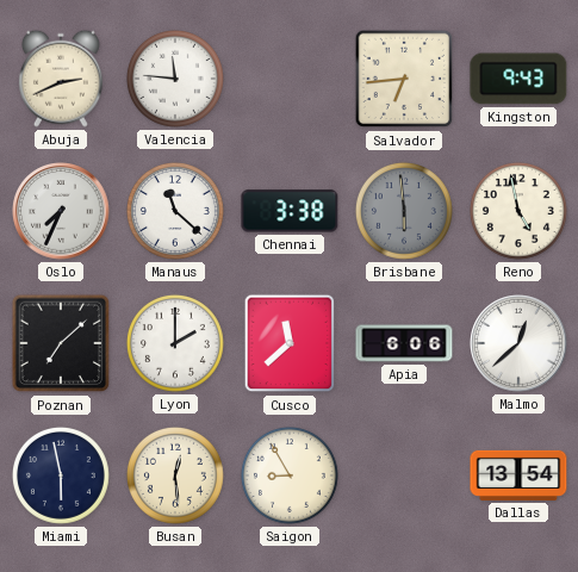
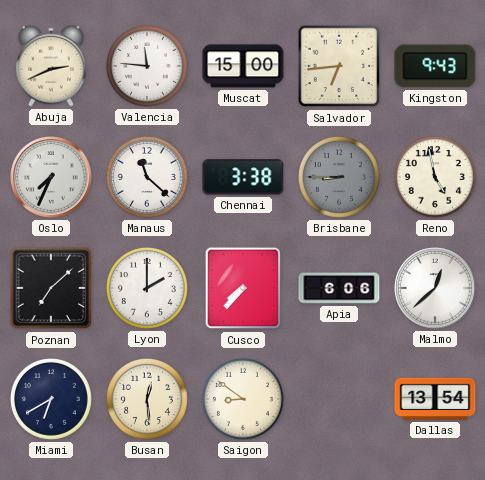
Muscat: none -> 15:00
Brisbane: 5:59 -> 8:45
Cusco: 11:38 -> 7:37
Miami: 5:58 -> 6:40
Saigon: 8:55 -> 8:51
